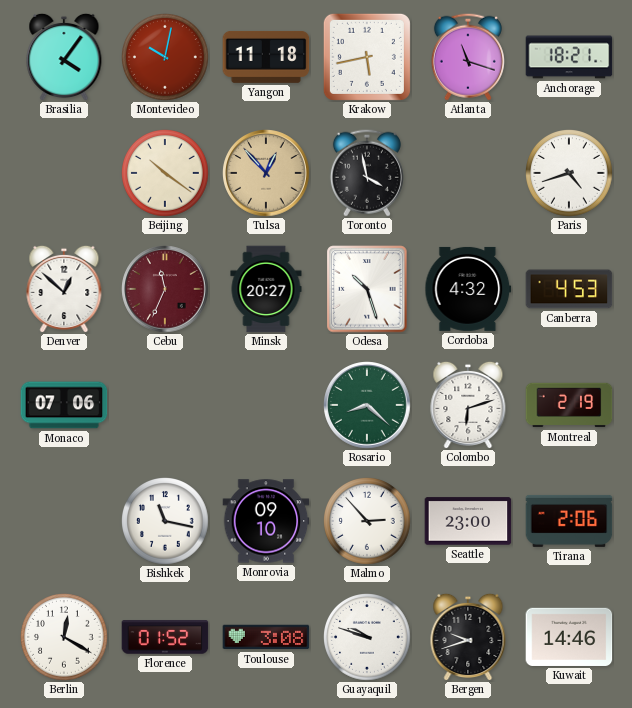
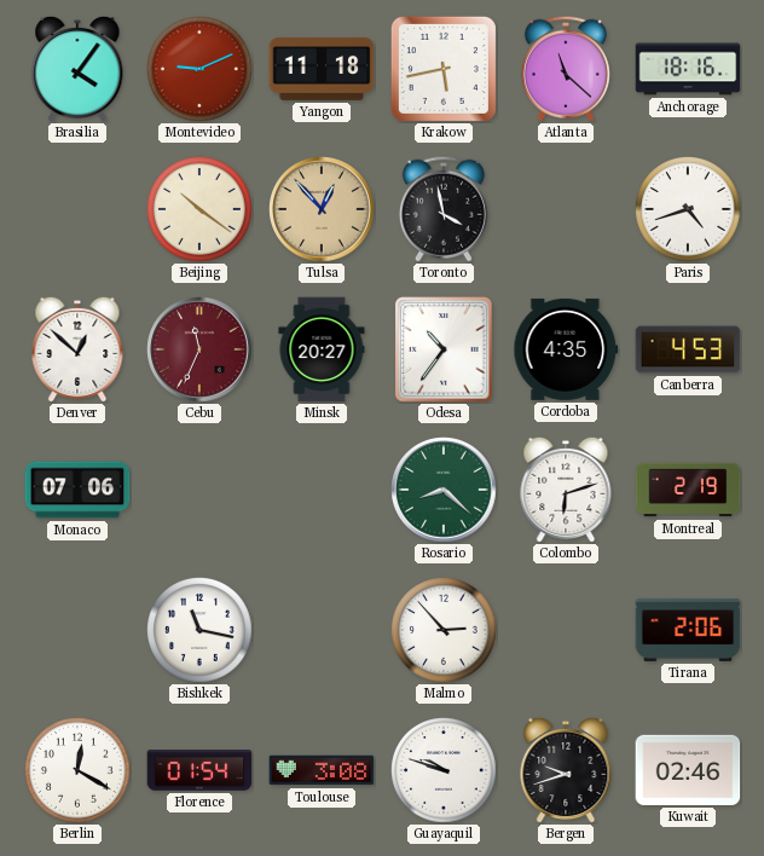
Montevideo: 10:02 -> 9:11
Atlanta: 11:18 -> 11:22
Anchorage: 18:21 -> 18:16
Odesa: 10:27 -> 10:36
Cordoba: 4:32 -> 4:35
Monrovia: 09:10 -> none
Seattle: 23:00 -> none
Florence: 01:52 -> 01:54
Kuwait: 14:46 -> 02:46
